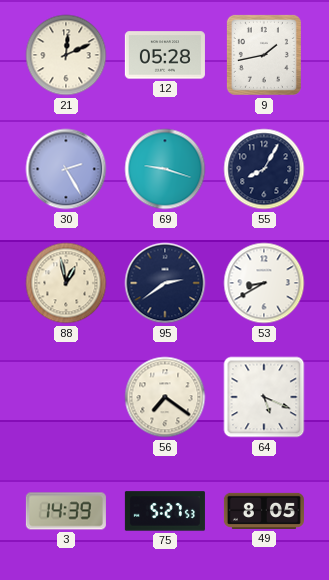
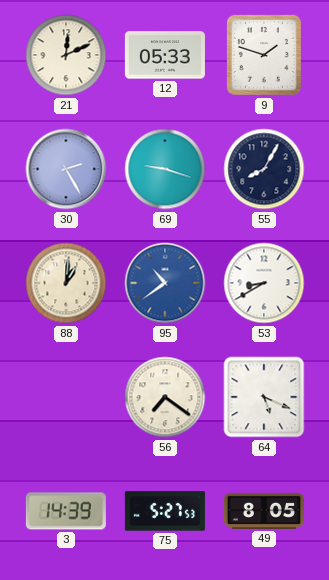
12: 05:28 -> 05:33
9: 1:43 -> 1:48
88: 12:58 -> 1:01
95: 2:39 -> 10:39
95 dial: navy -> blue
